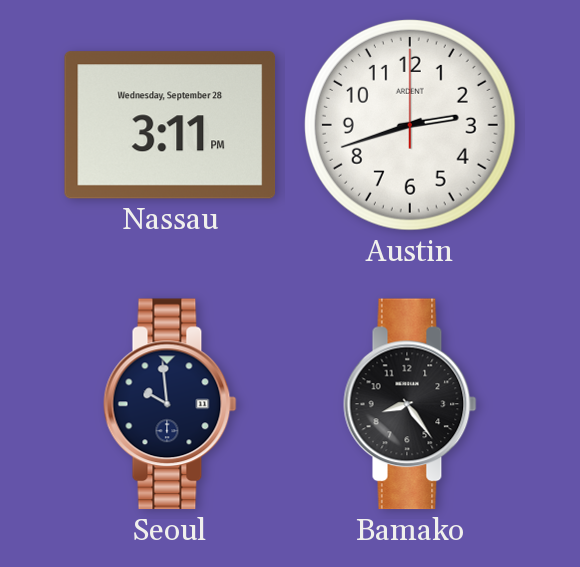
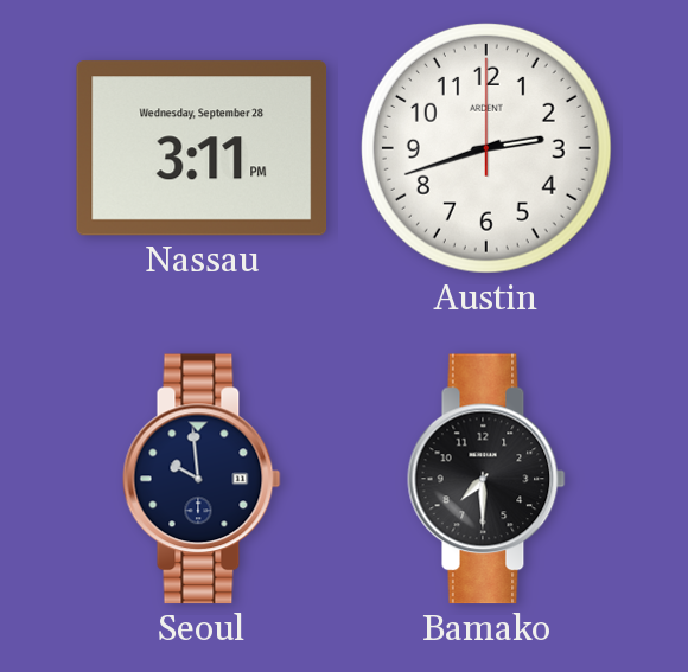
Bamako: 8:24 -> 7:30
